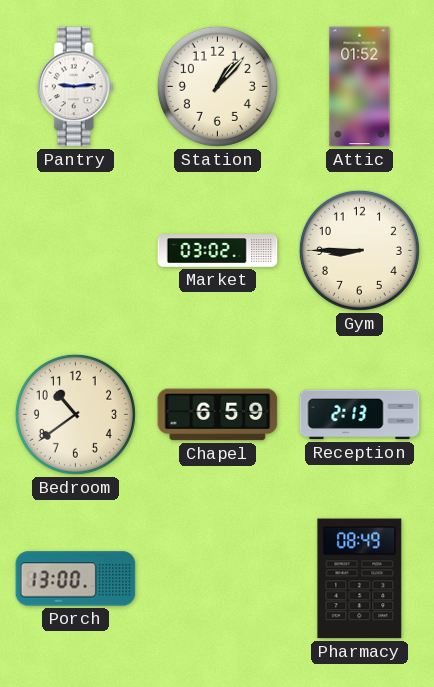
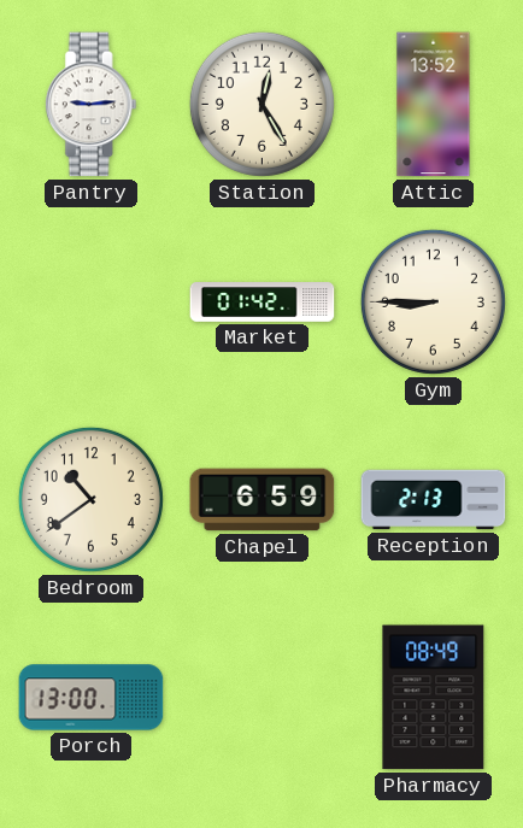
Station: 1:07 -> 12:25
Attic: 01:52 -> 13:52
Market: 03:02 -> 01:42
